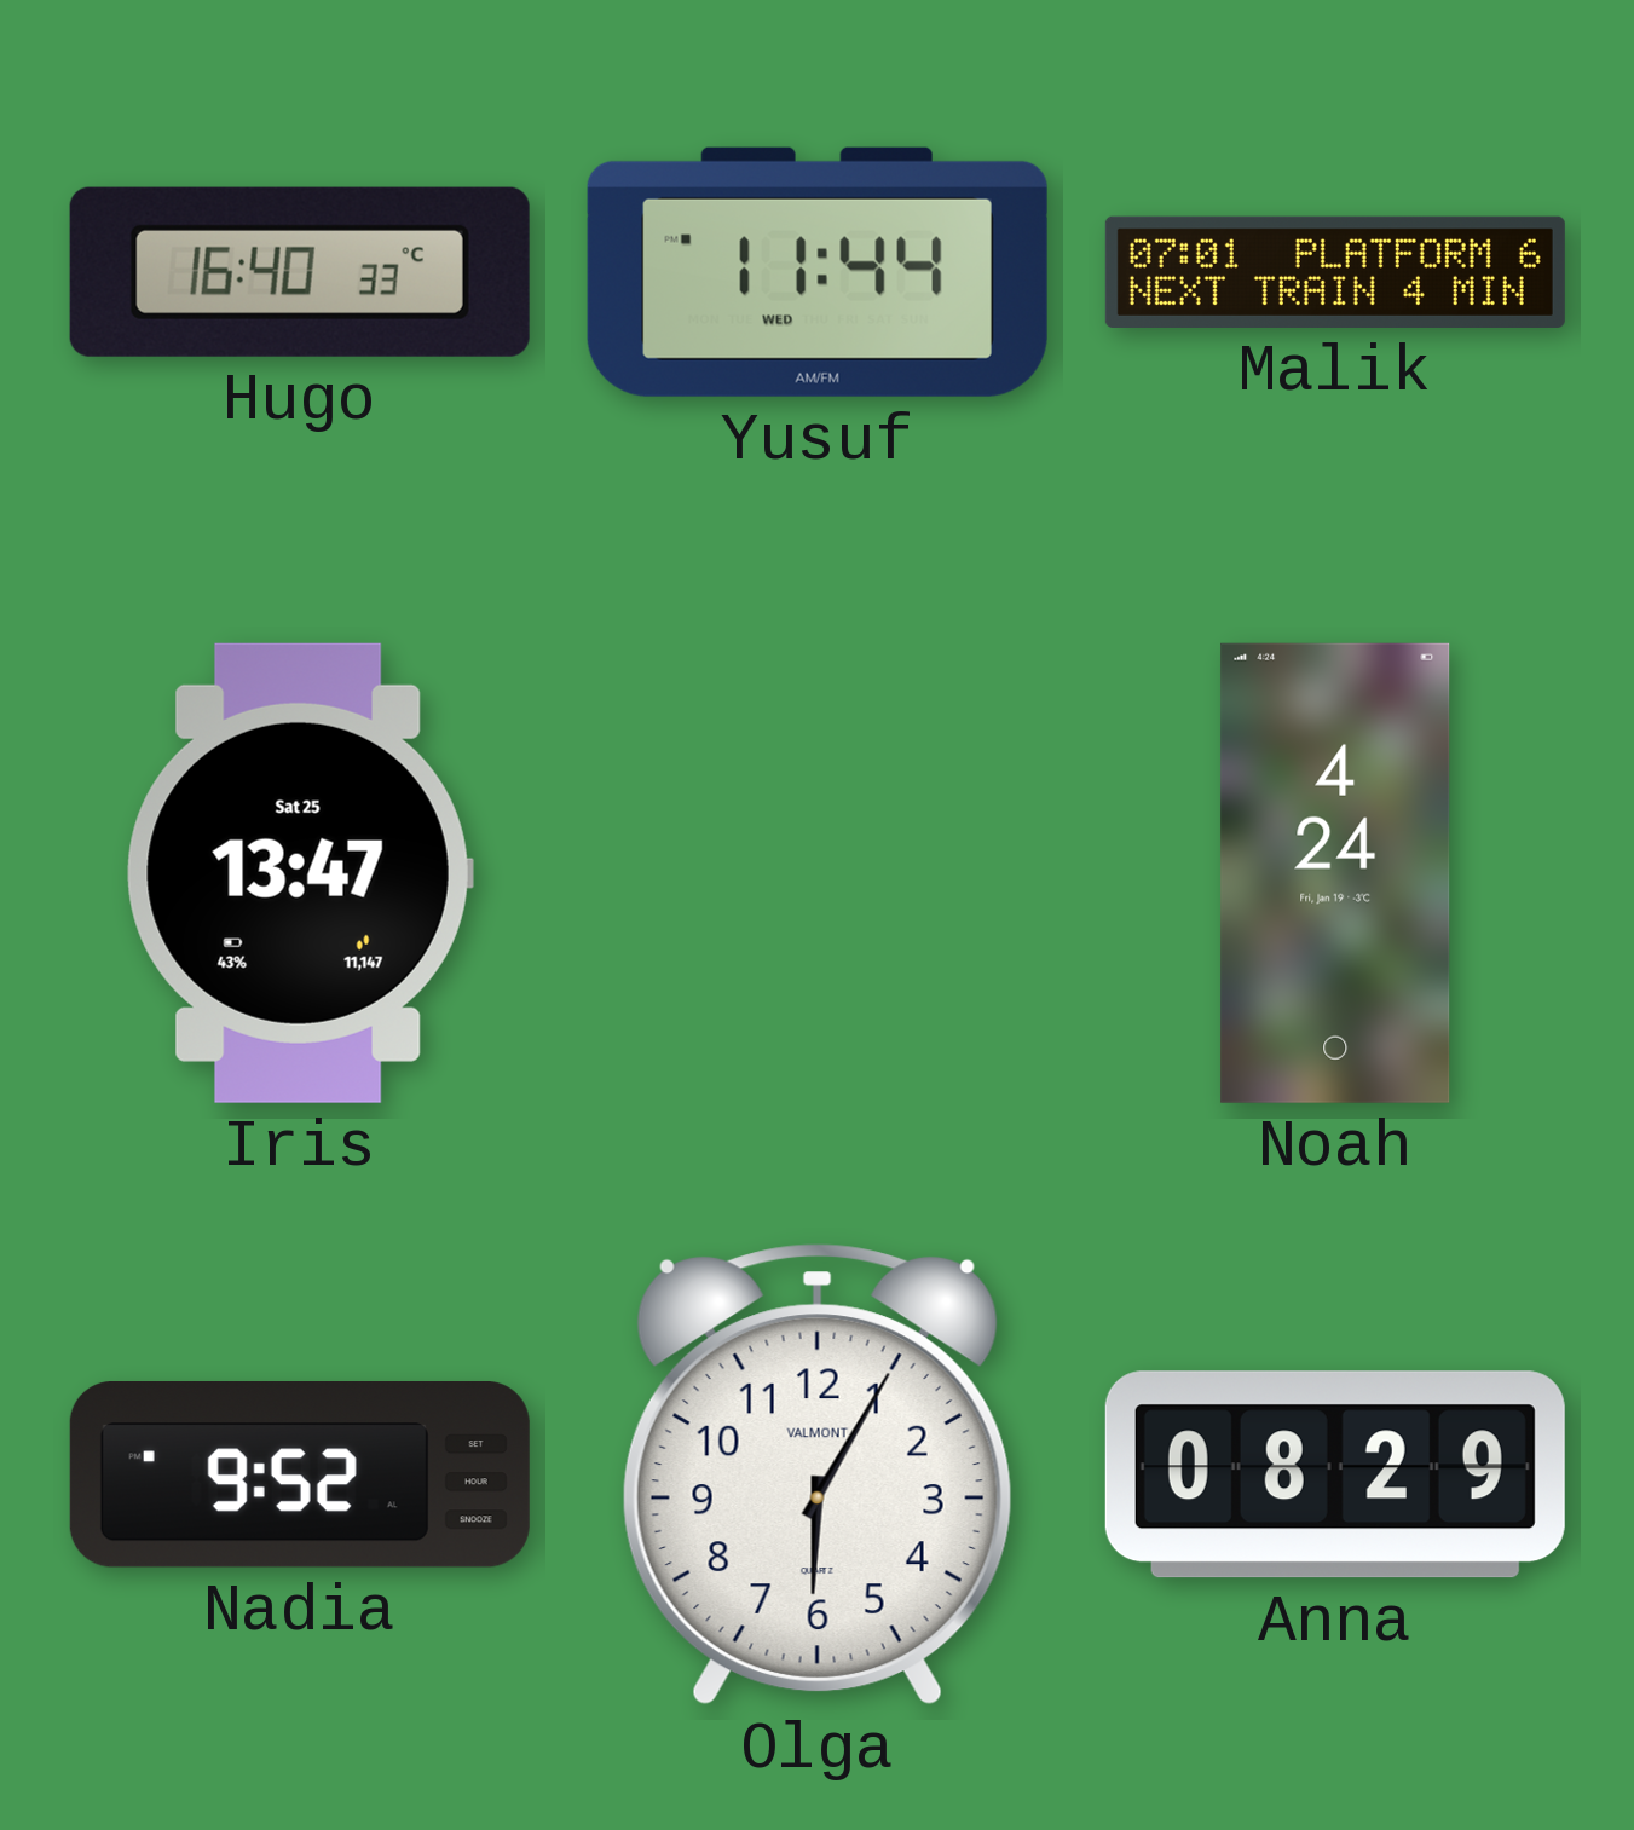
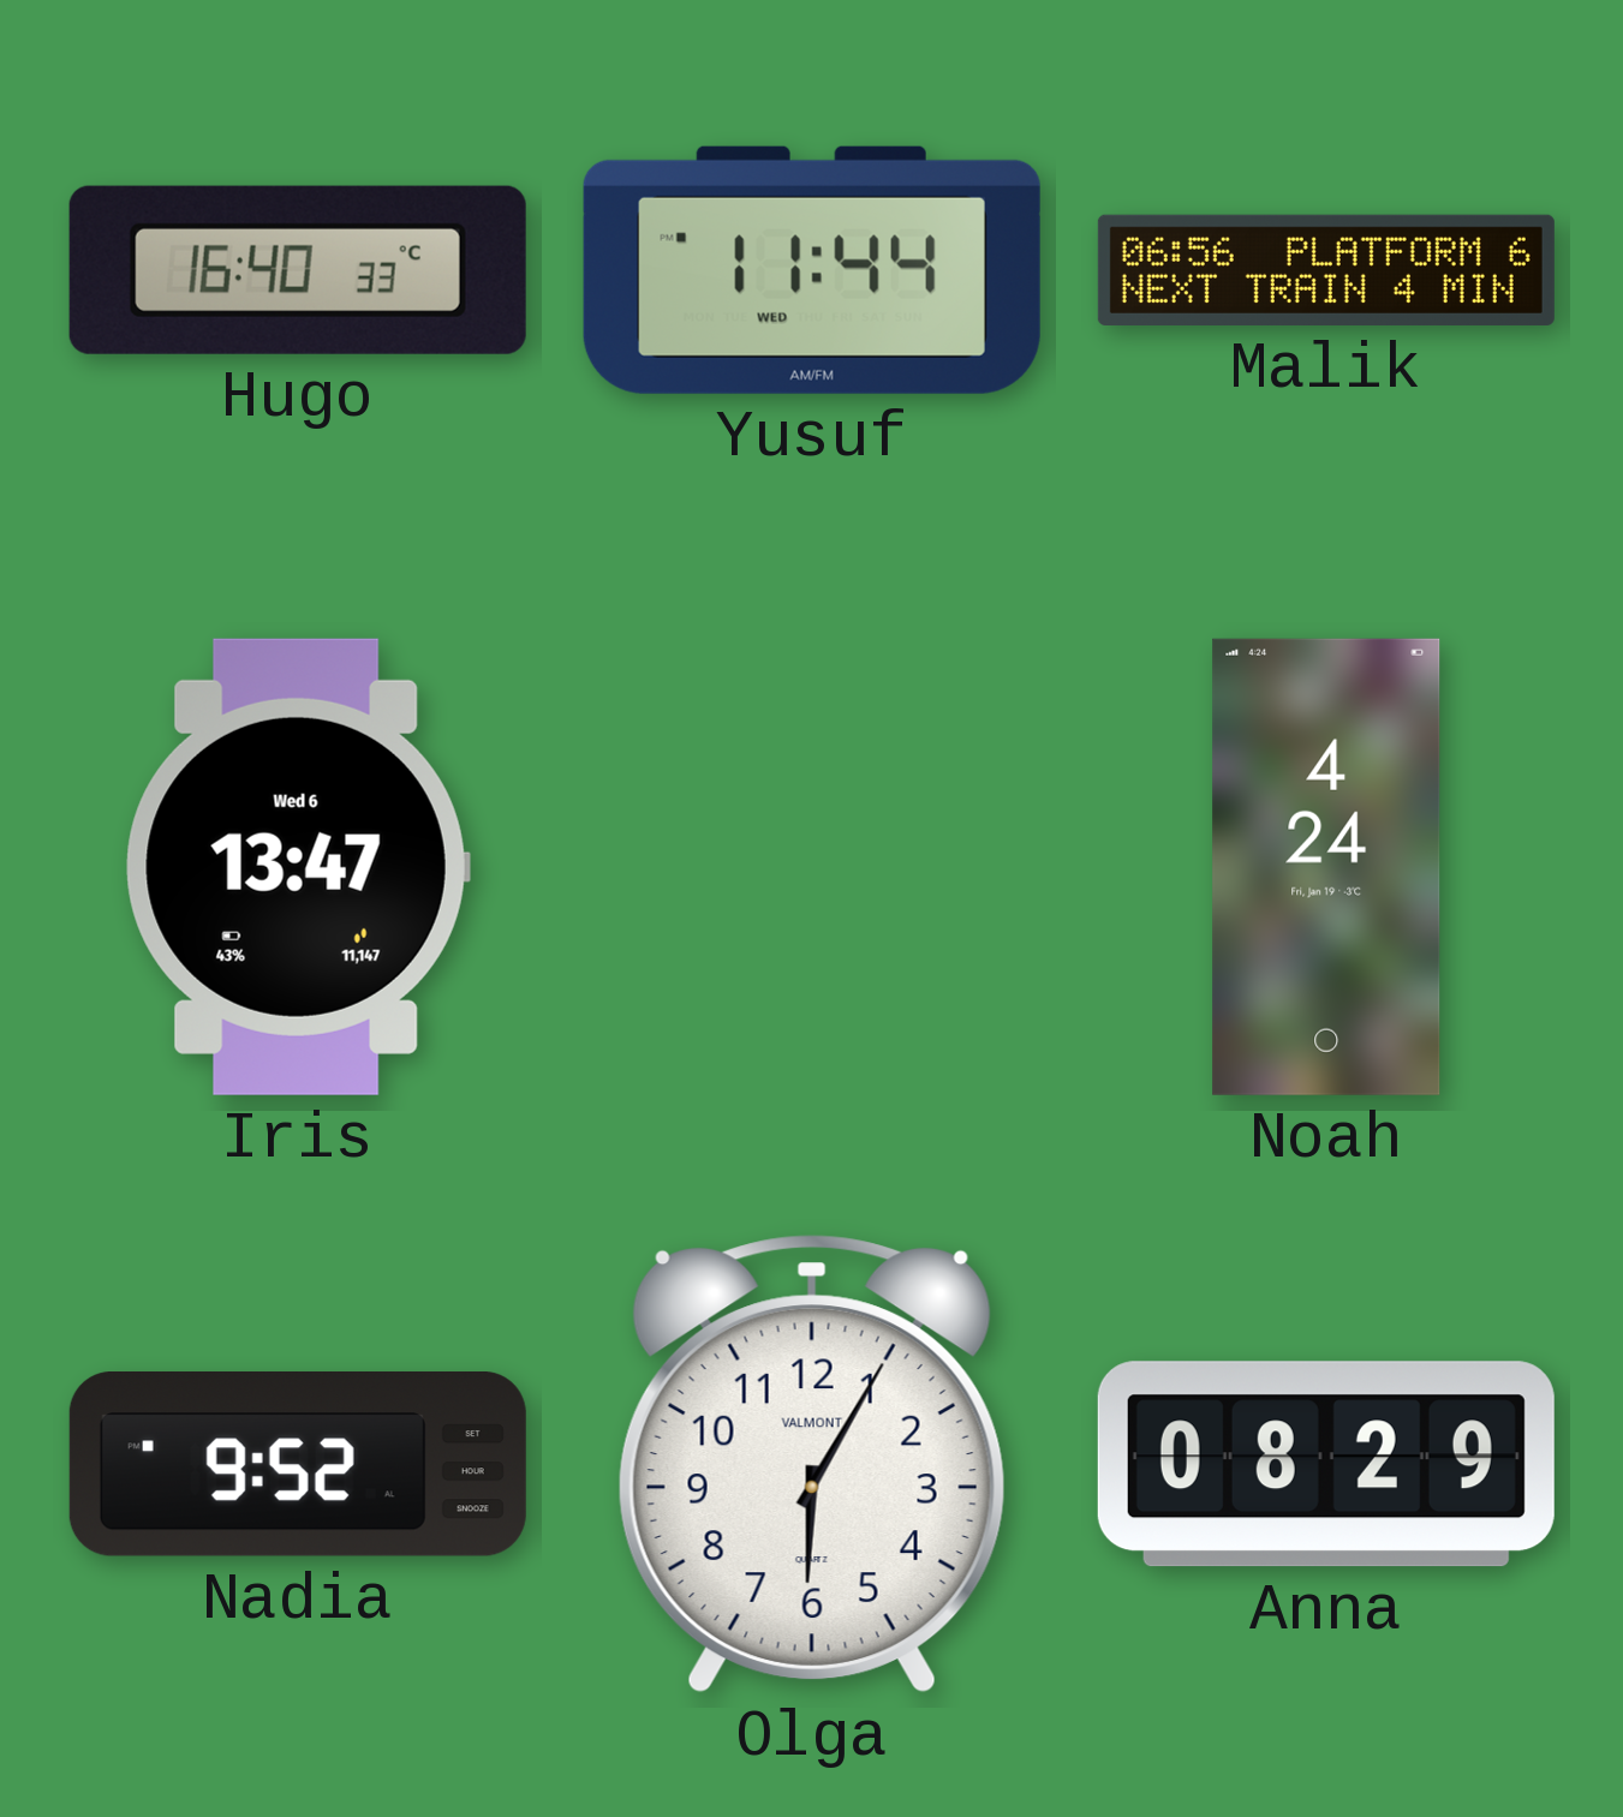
Malik: 07:01 -> 06:56
Iris date: Sat 25 -> Wed 6
